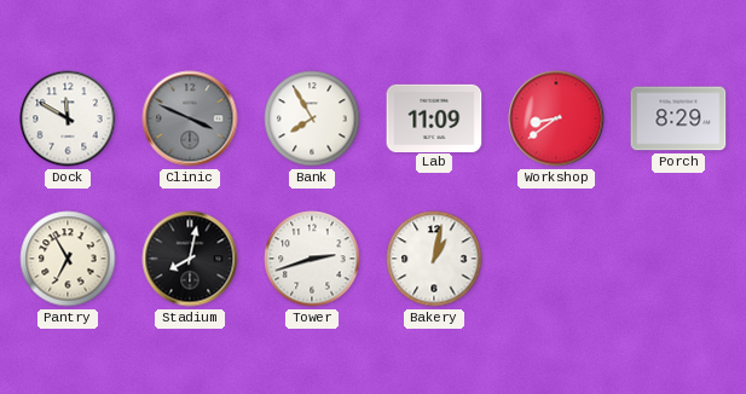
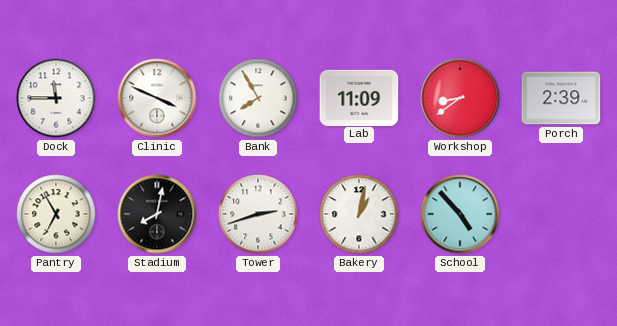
Dock: 11:50 -> 11:45
Clinic dial: grey -> white
Porch: 8:29 -> 2:39
School: none -> 4:53
